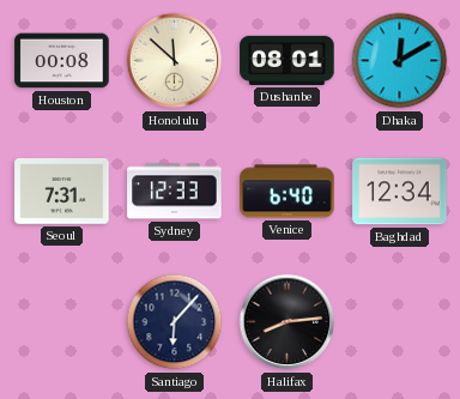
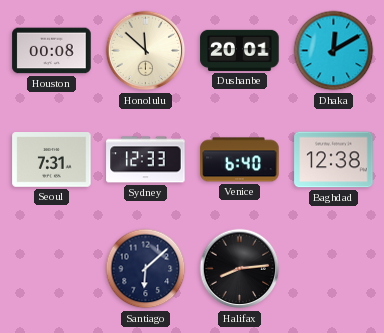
Dushanbe: 08:01 -> 20:01
Baghdad: 12:34 -> 12:38
Santiago: 6:07 -> 6:08
